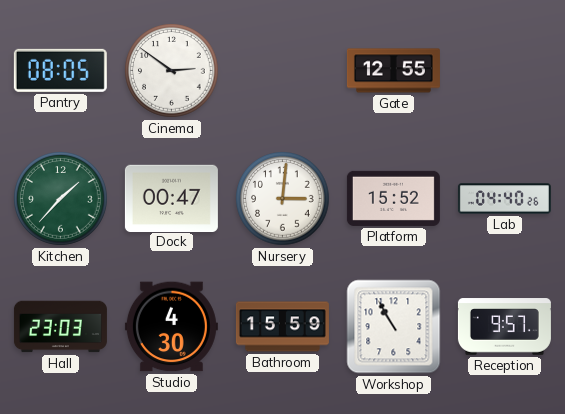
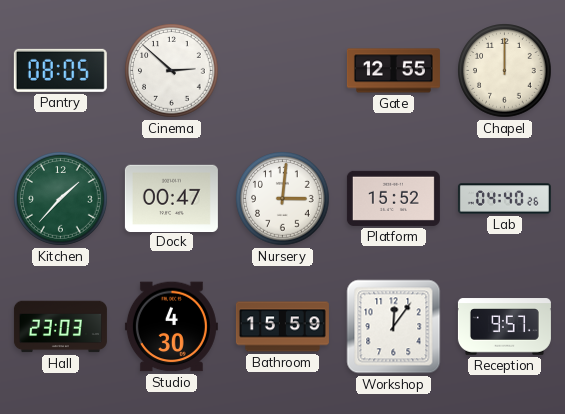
Cinema: 2:51 -> 2:52
Chapel: none -> 12:00
Workshop: 10:55 -> 12:06
